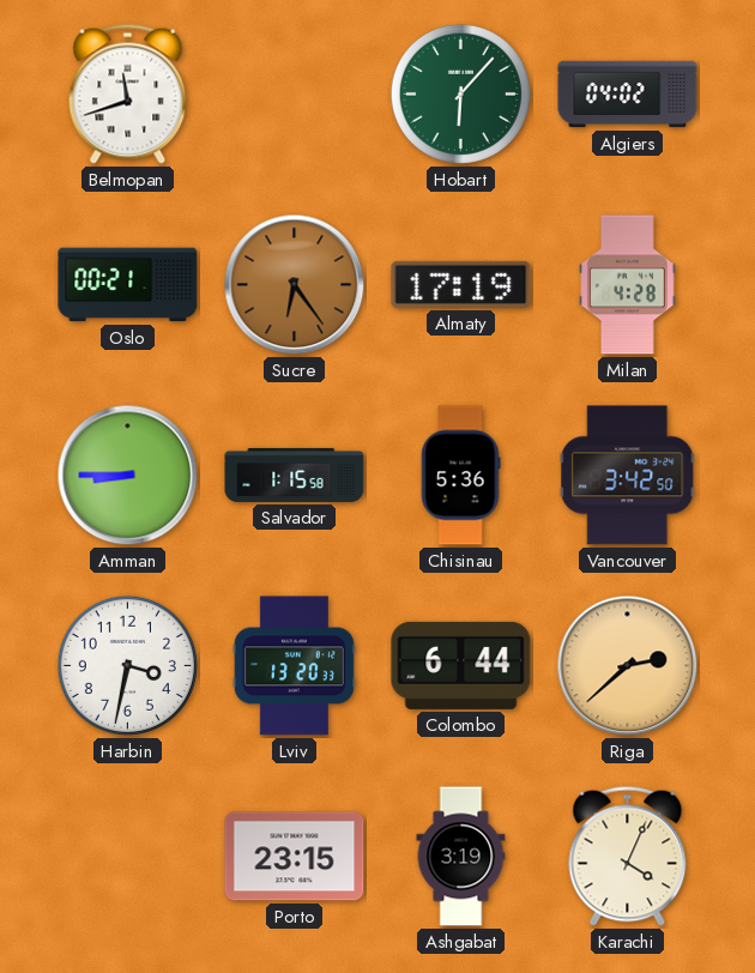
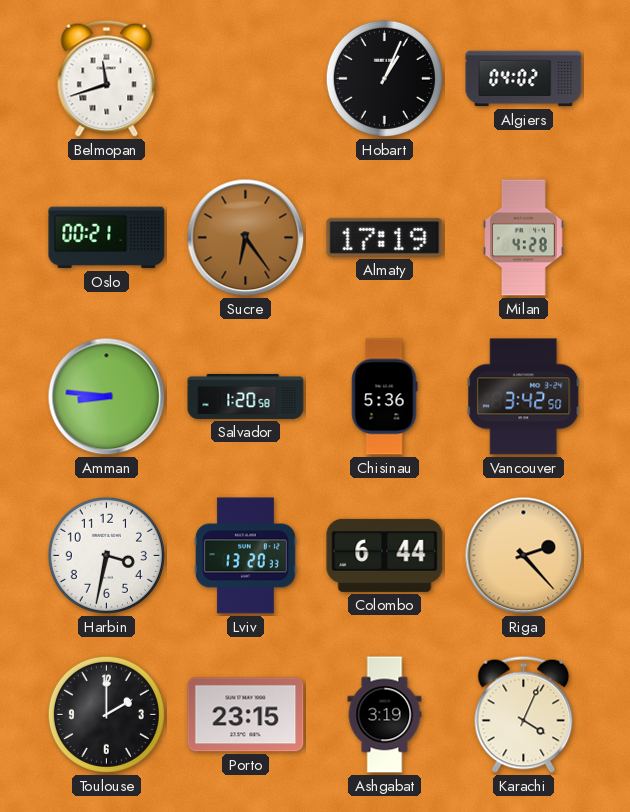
Hobart: 6:07 -> 1:04
Hobart dial: green -> black
Amman: 8:45 -> 8:46
Salvador: 1:15 -> 1:20
Riga: 2:38 -> 2:23
Toulouse: none -> 2:00
